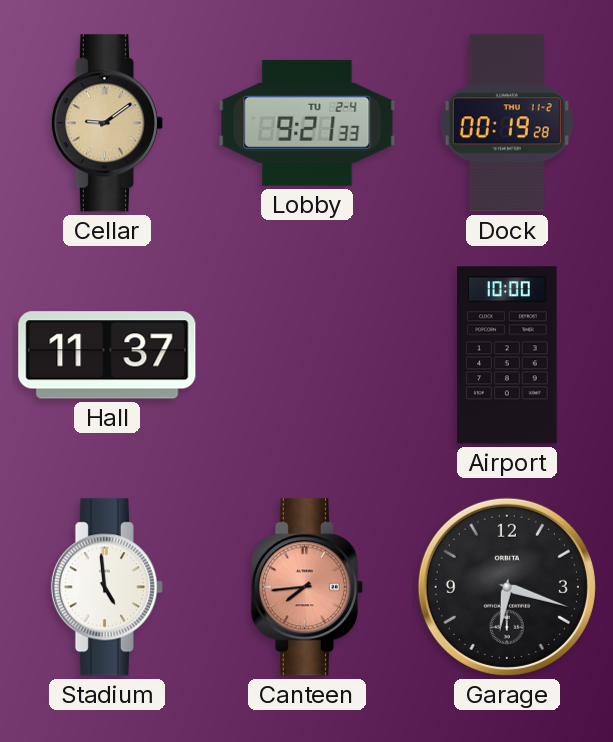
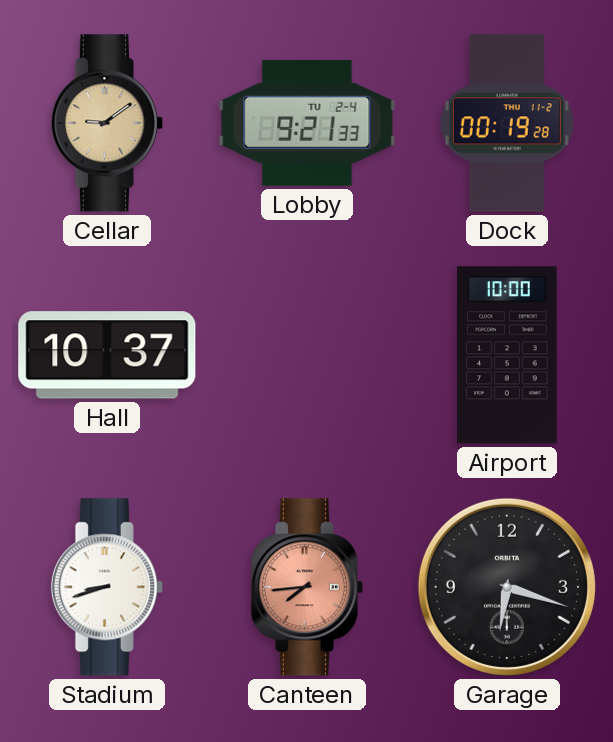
Hall: 11:37 -> 10:37
Stadium: 4:59 -> 8:42
